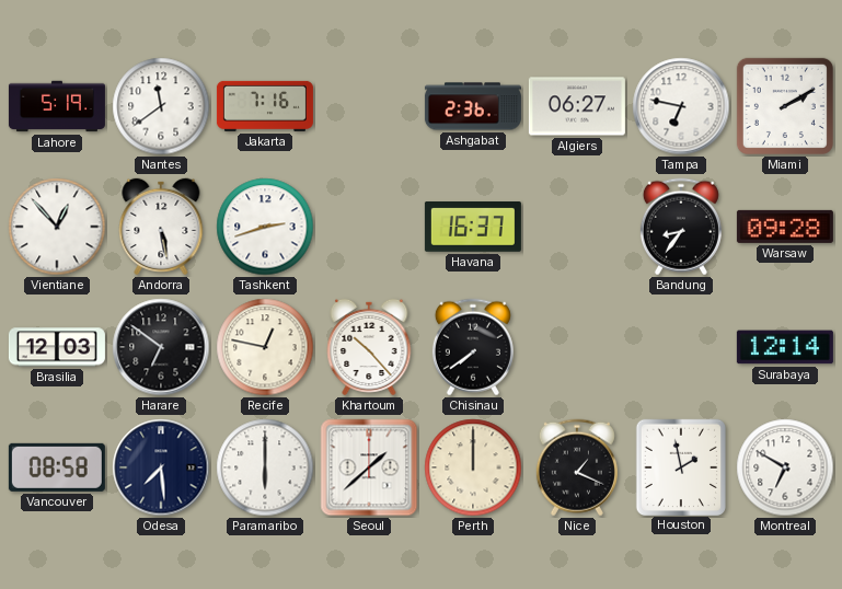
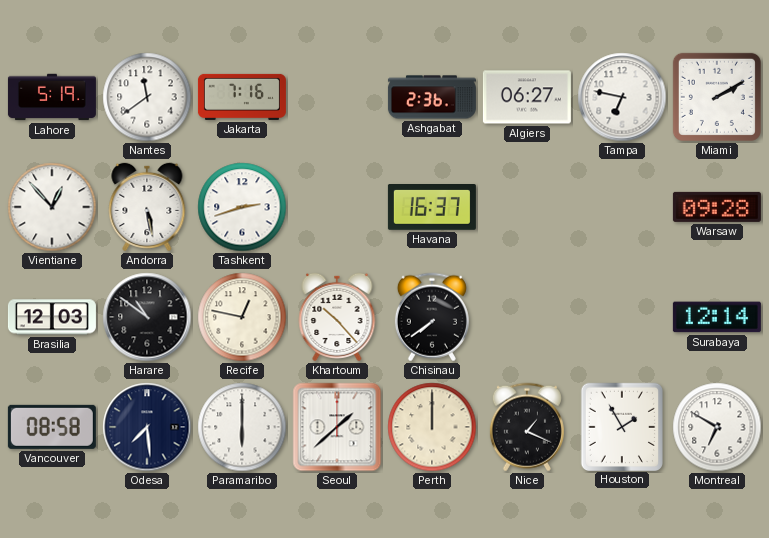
Bandung: 8:36 -> none
Harare: 6:51 -> 10:51
Houston: 1:58 -> 1:55
